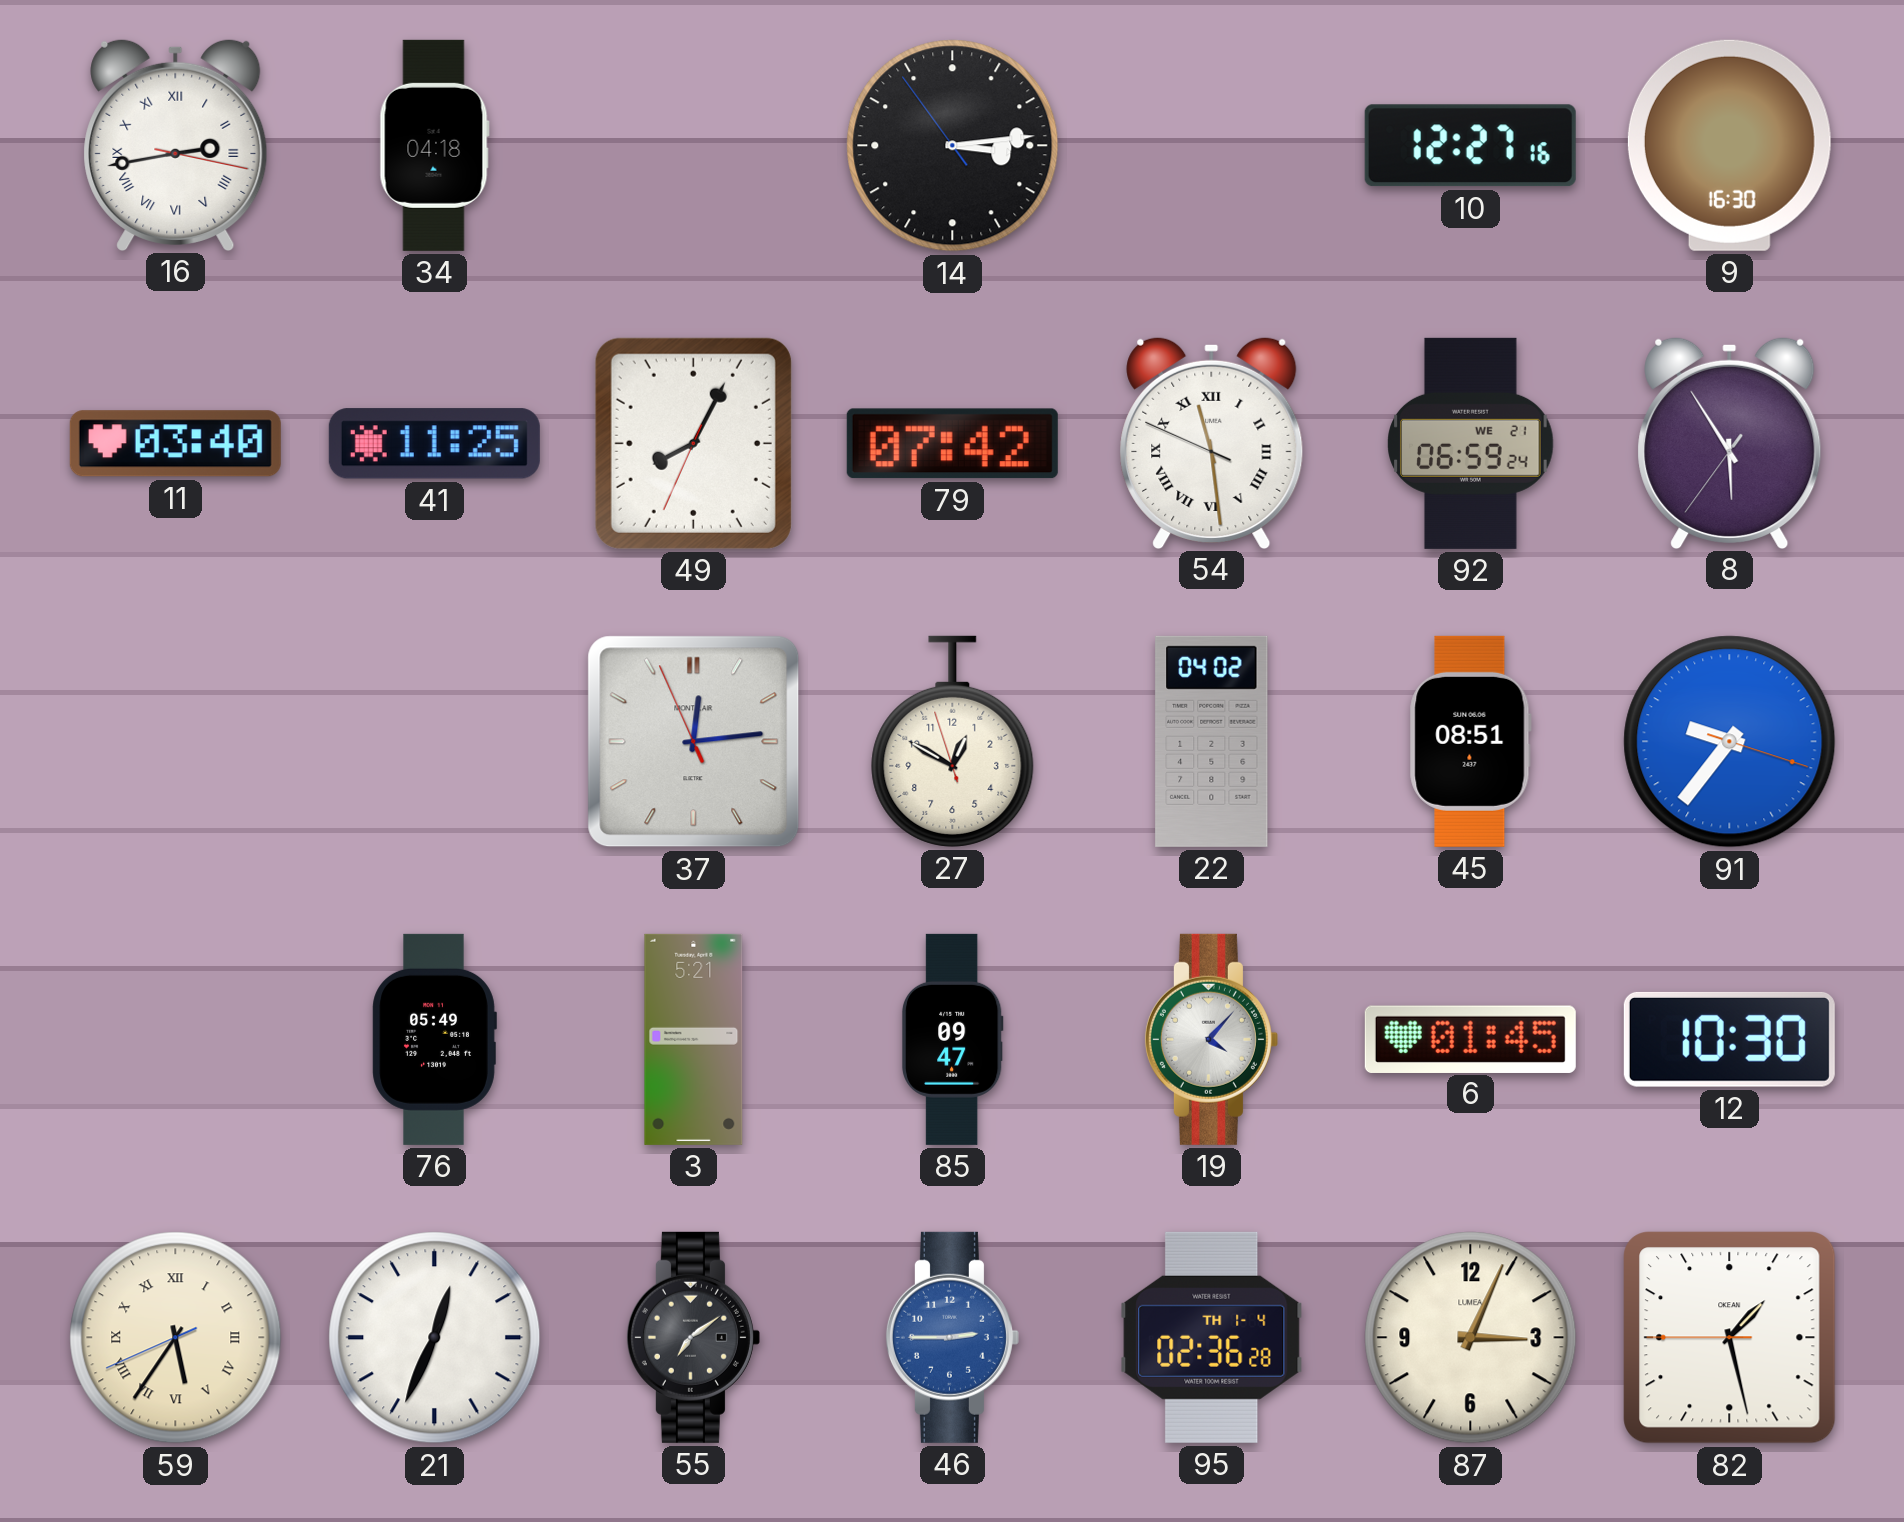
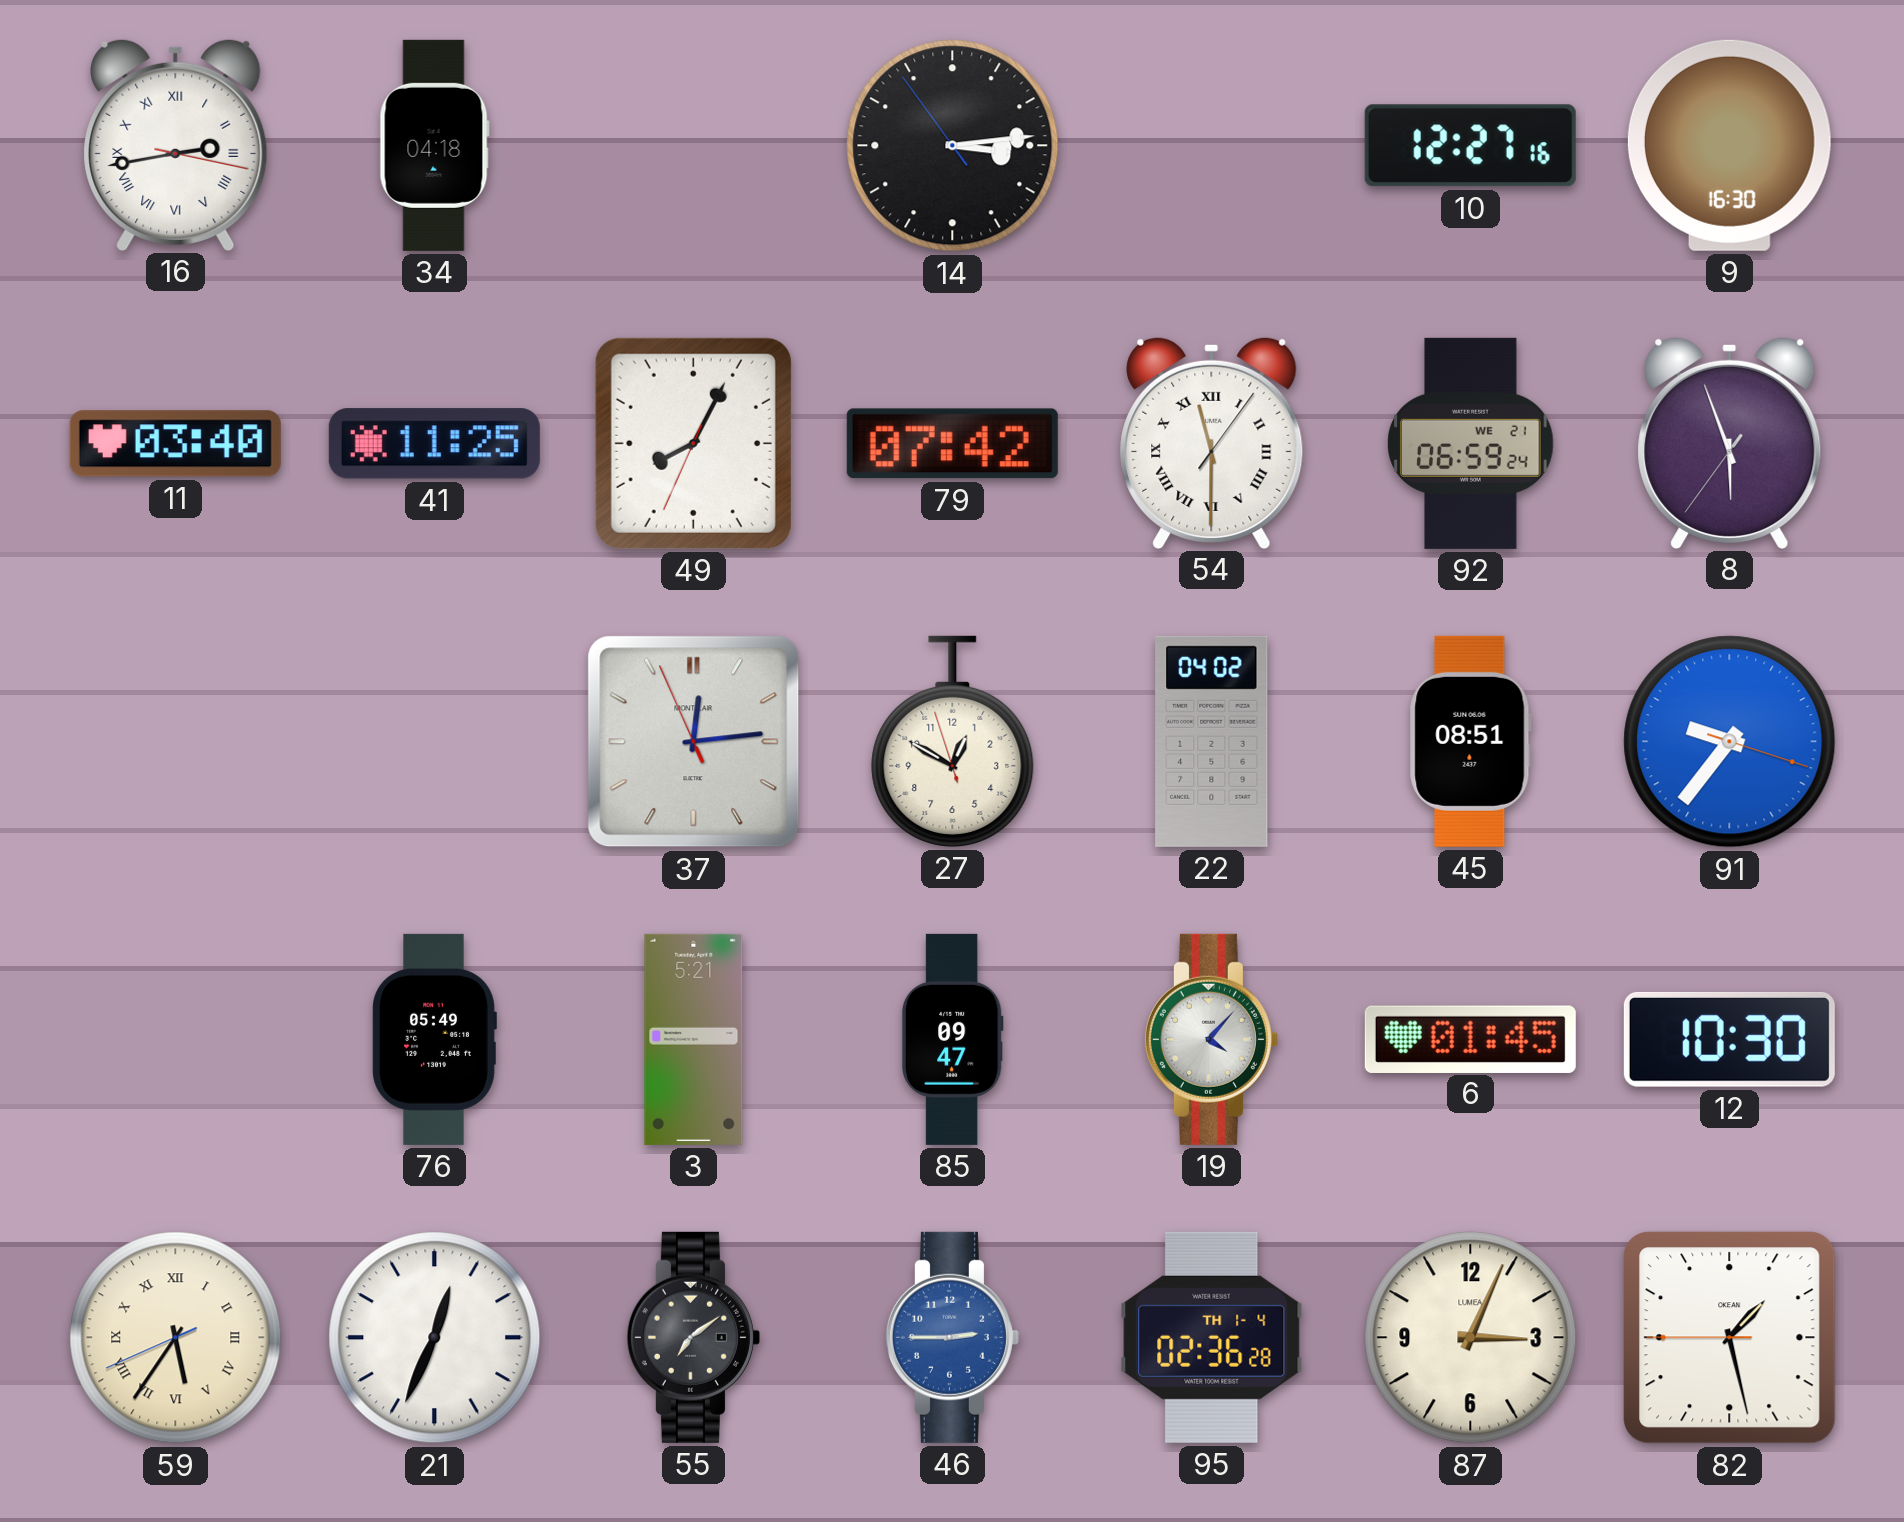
54: 11:28 -> 11:30
8: 5:54 -> 5:56
